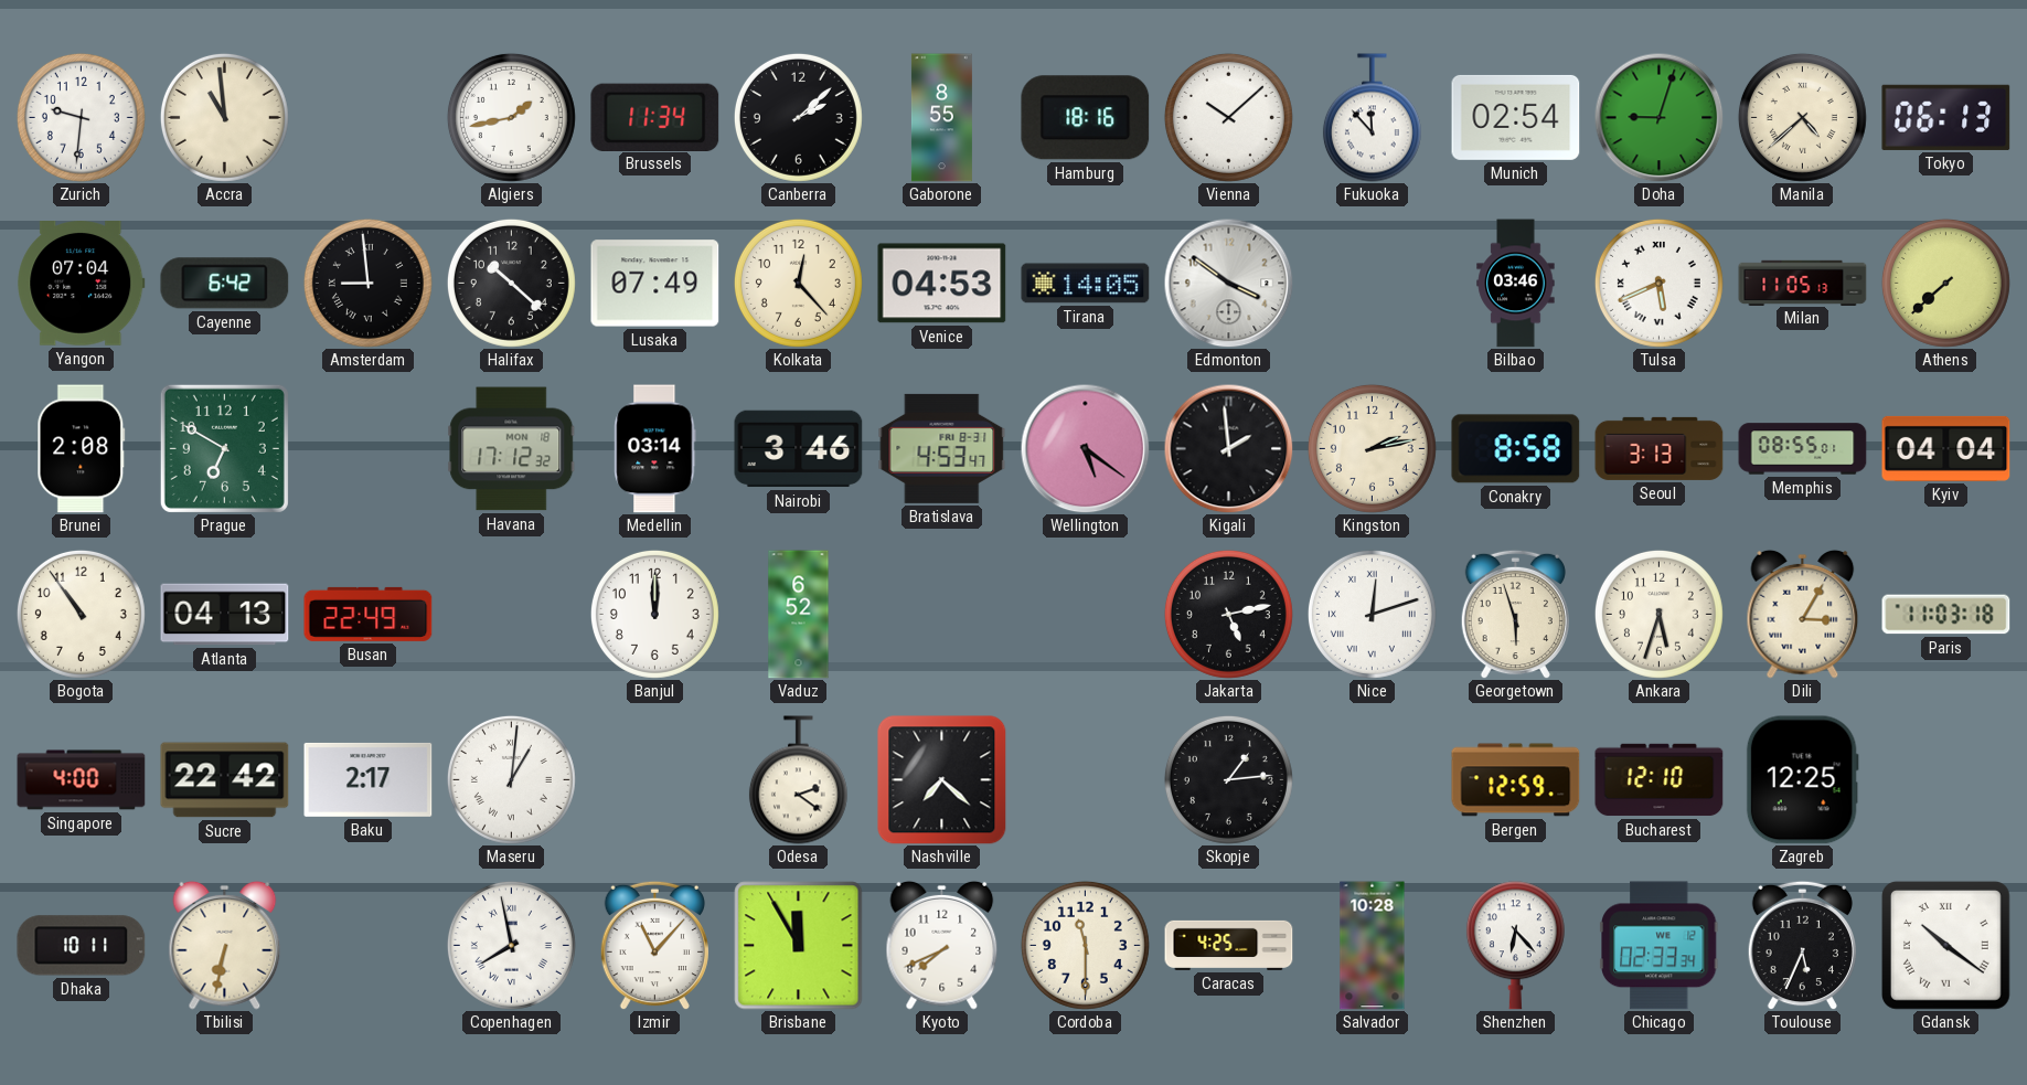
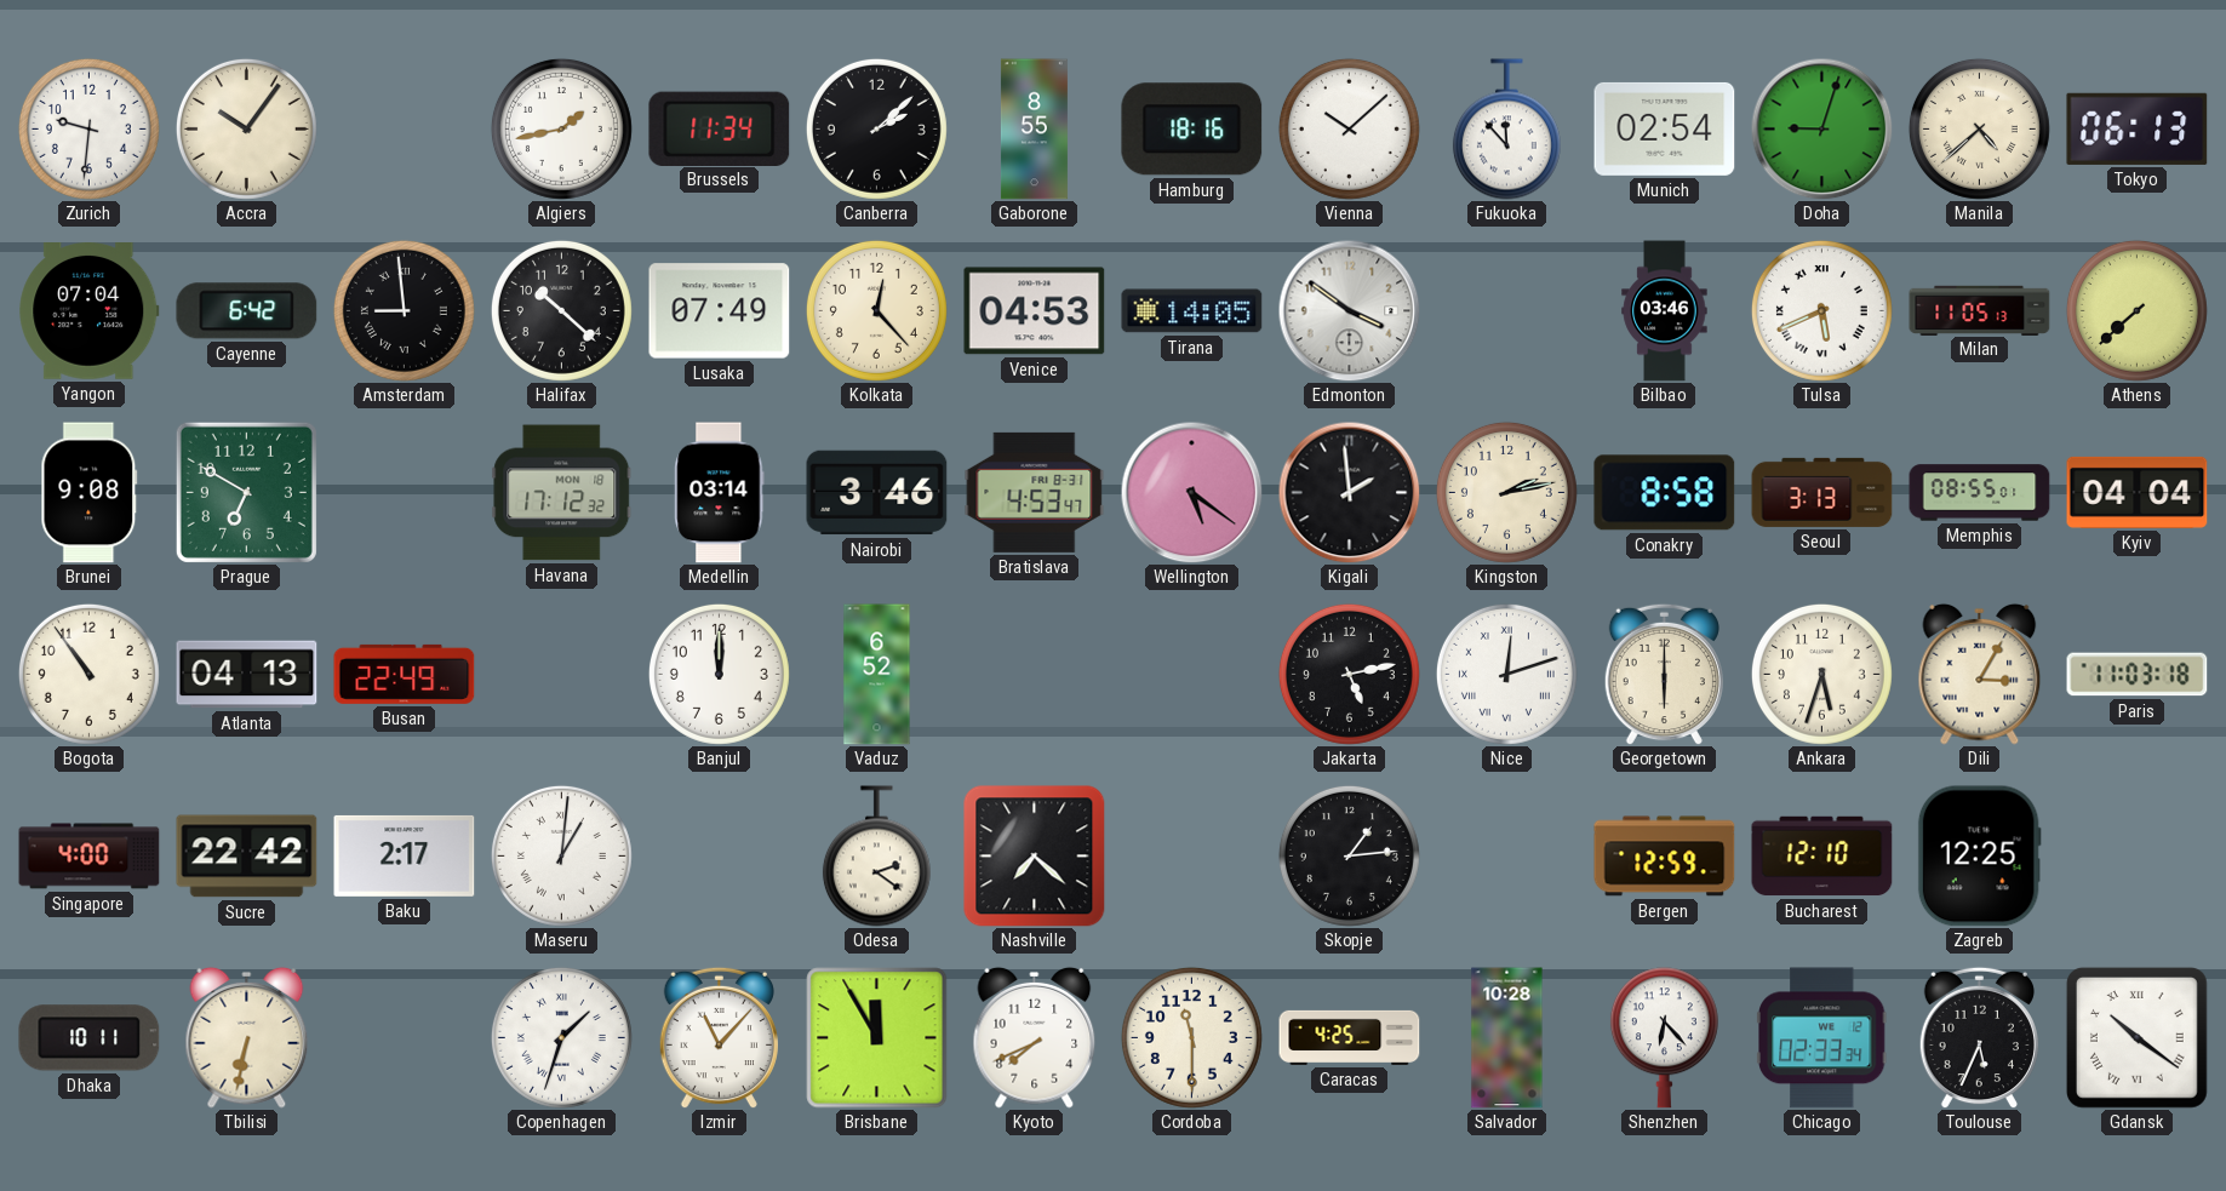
Accra: 10:59 -> 10:06
Brunei: 2:08 -> 9:08
Georgetown: 5:57 -> 6:00
Copenhagen: 7:58 -> 1:33
